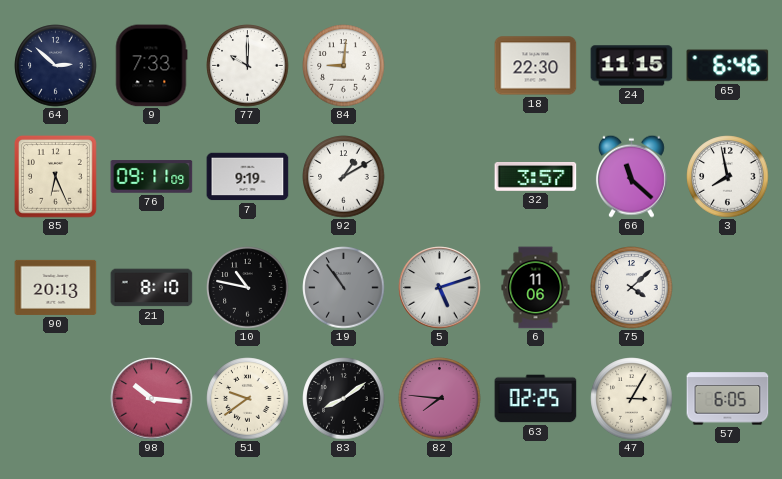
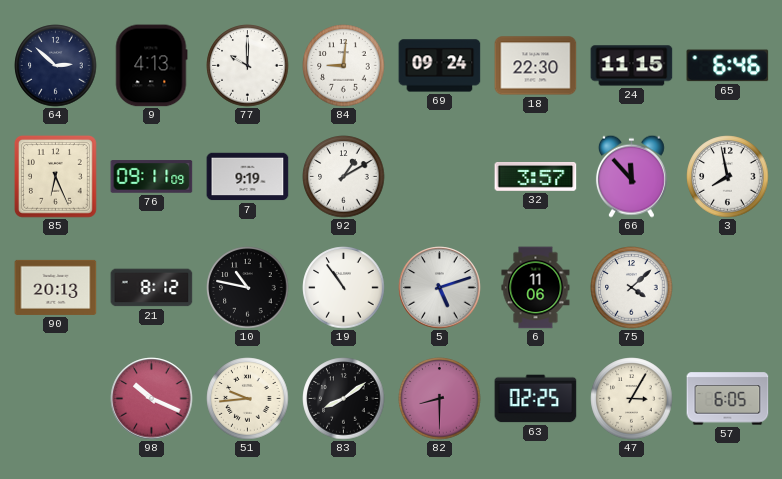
9: 7:33 -> 4:13
69: none -> 09:24
66: 11:22 -> 11:53
21: 8:10 -> 8:12
19 dial: grey -> white
98: 10:16 -> 10:19
51: 9:39 -> 9:44
82: 7:46 -> 8:30
